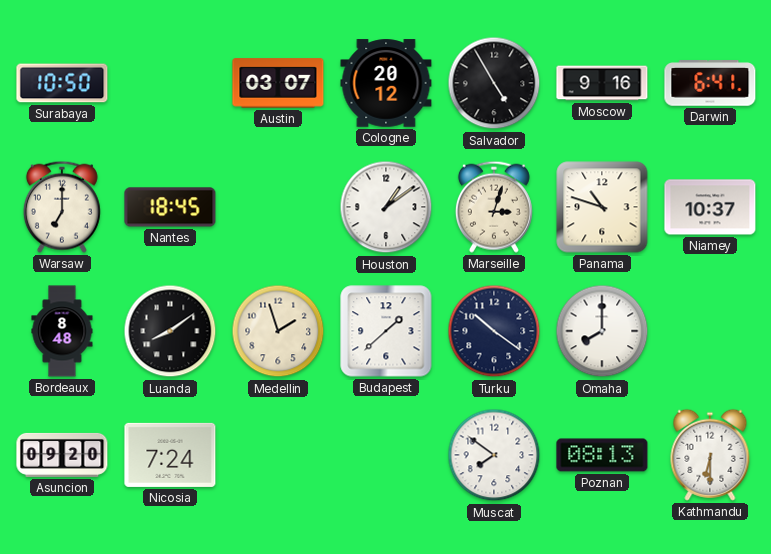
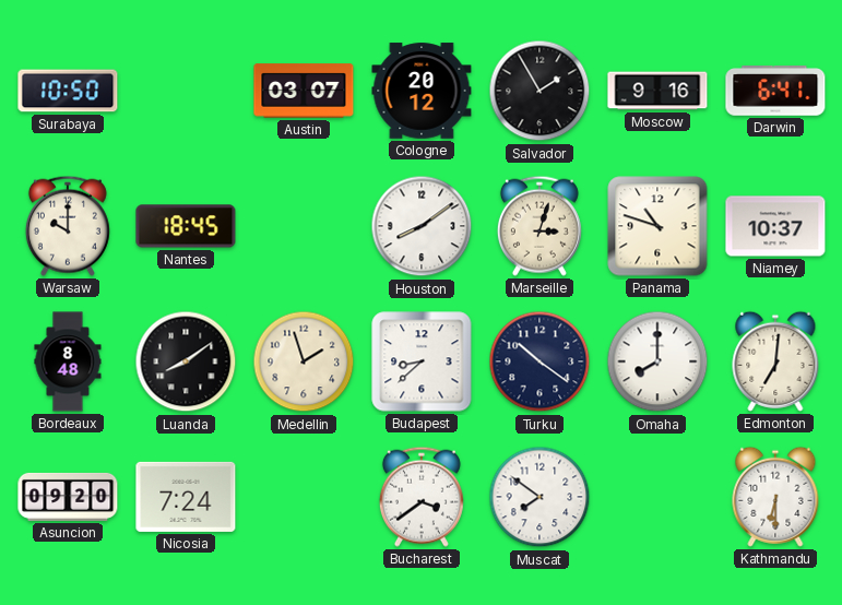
Salvador: 4:55 -> 1:55
Warsaw: 7:00 -> 10:00
Houston: 1:09 -> 8:09
Budapest: 1:38 -> 8:38
Edmonton: none -> 7:01
Bucharest: none -> 3:39
Poznan: 08:13 -> none
